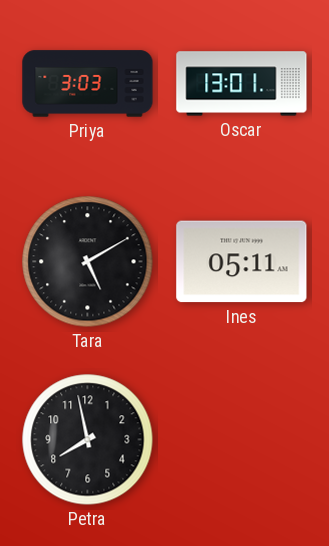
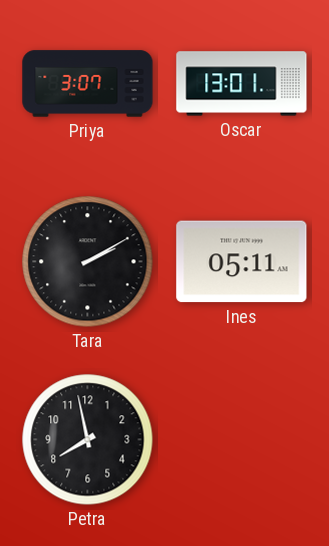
Priya: 3:03 -> 3:07
Tara: 5:10 -> 2:10
